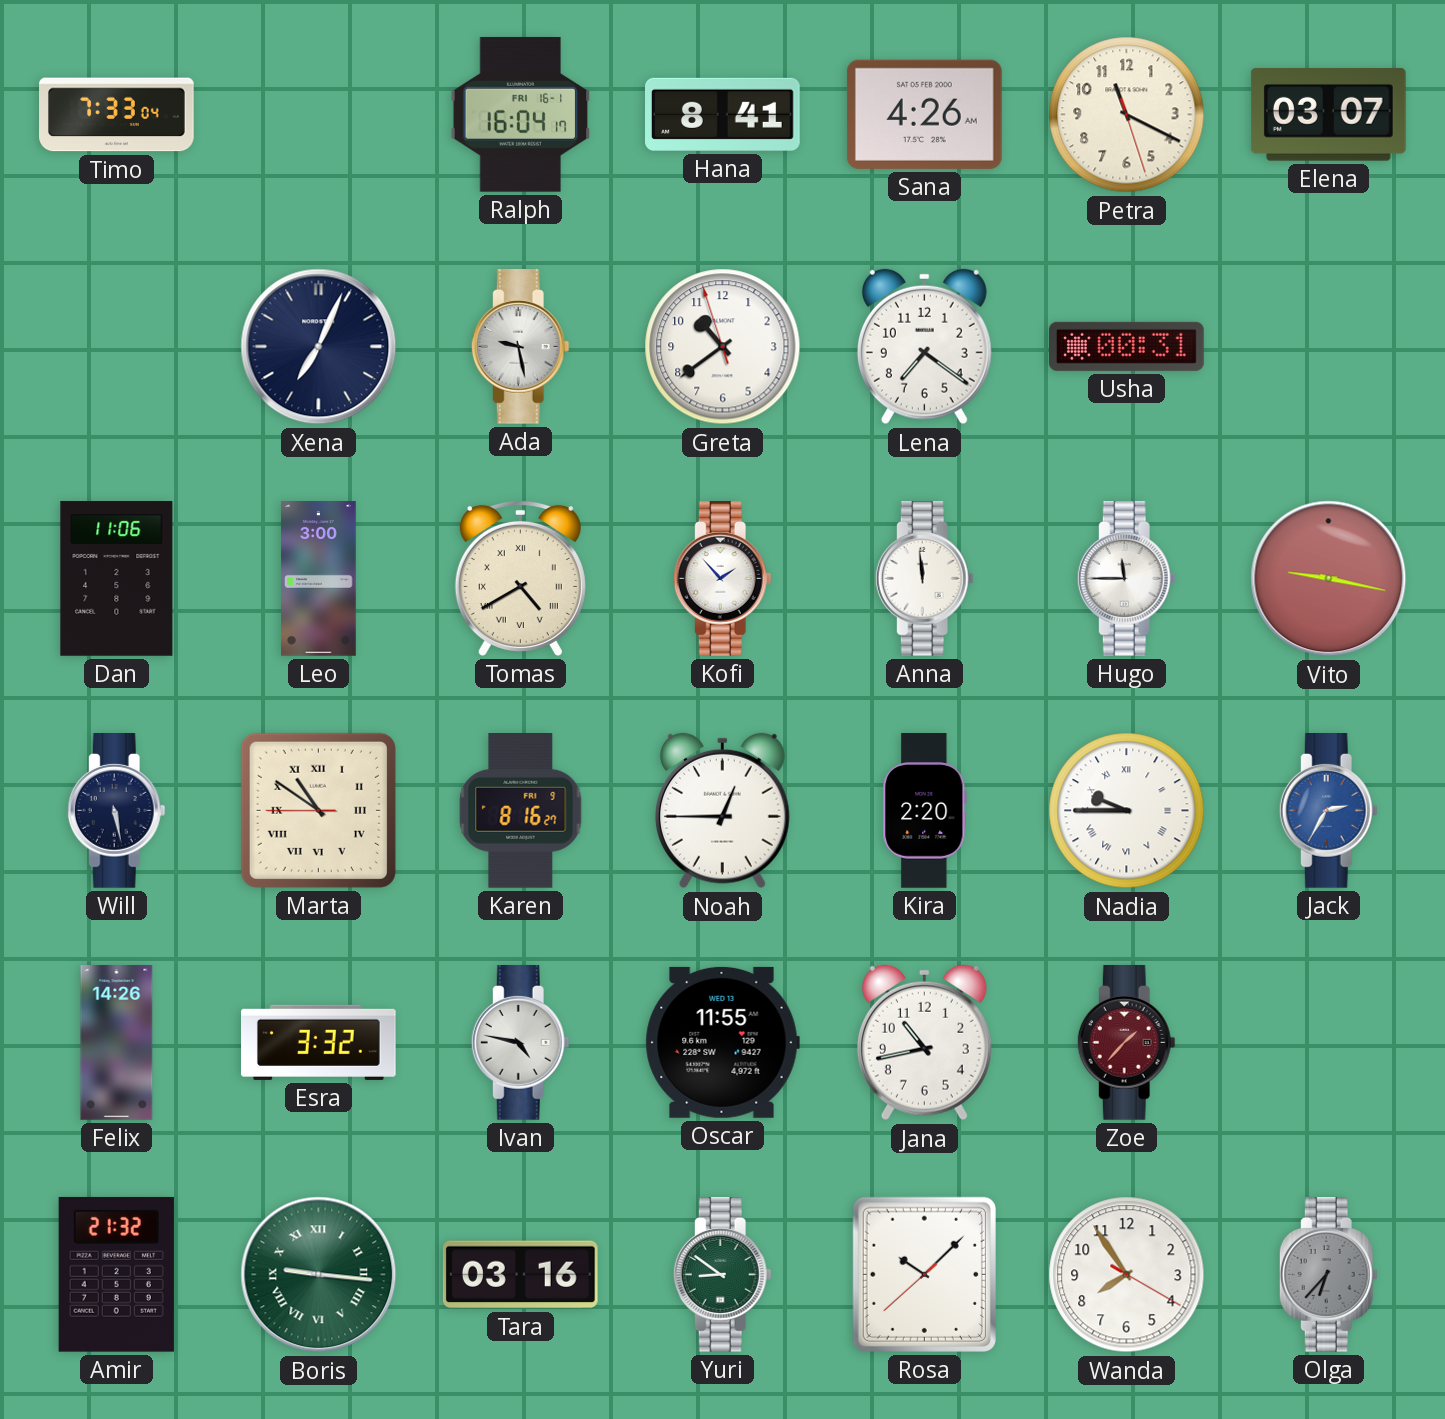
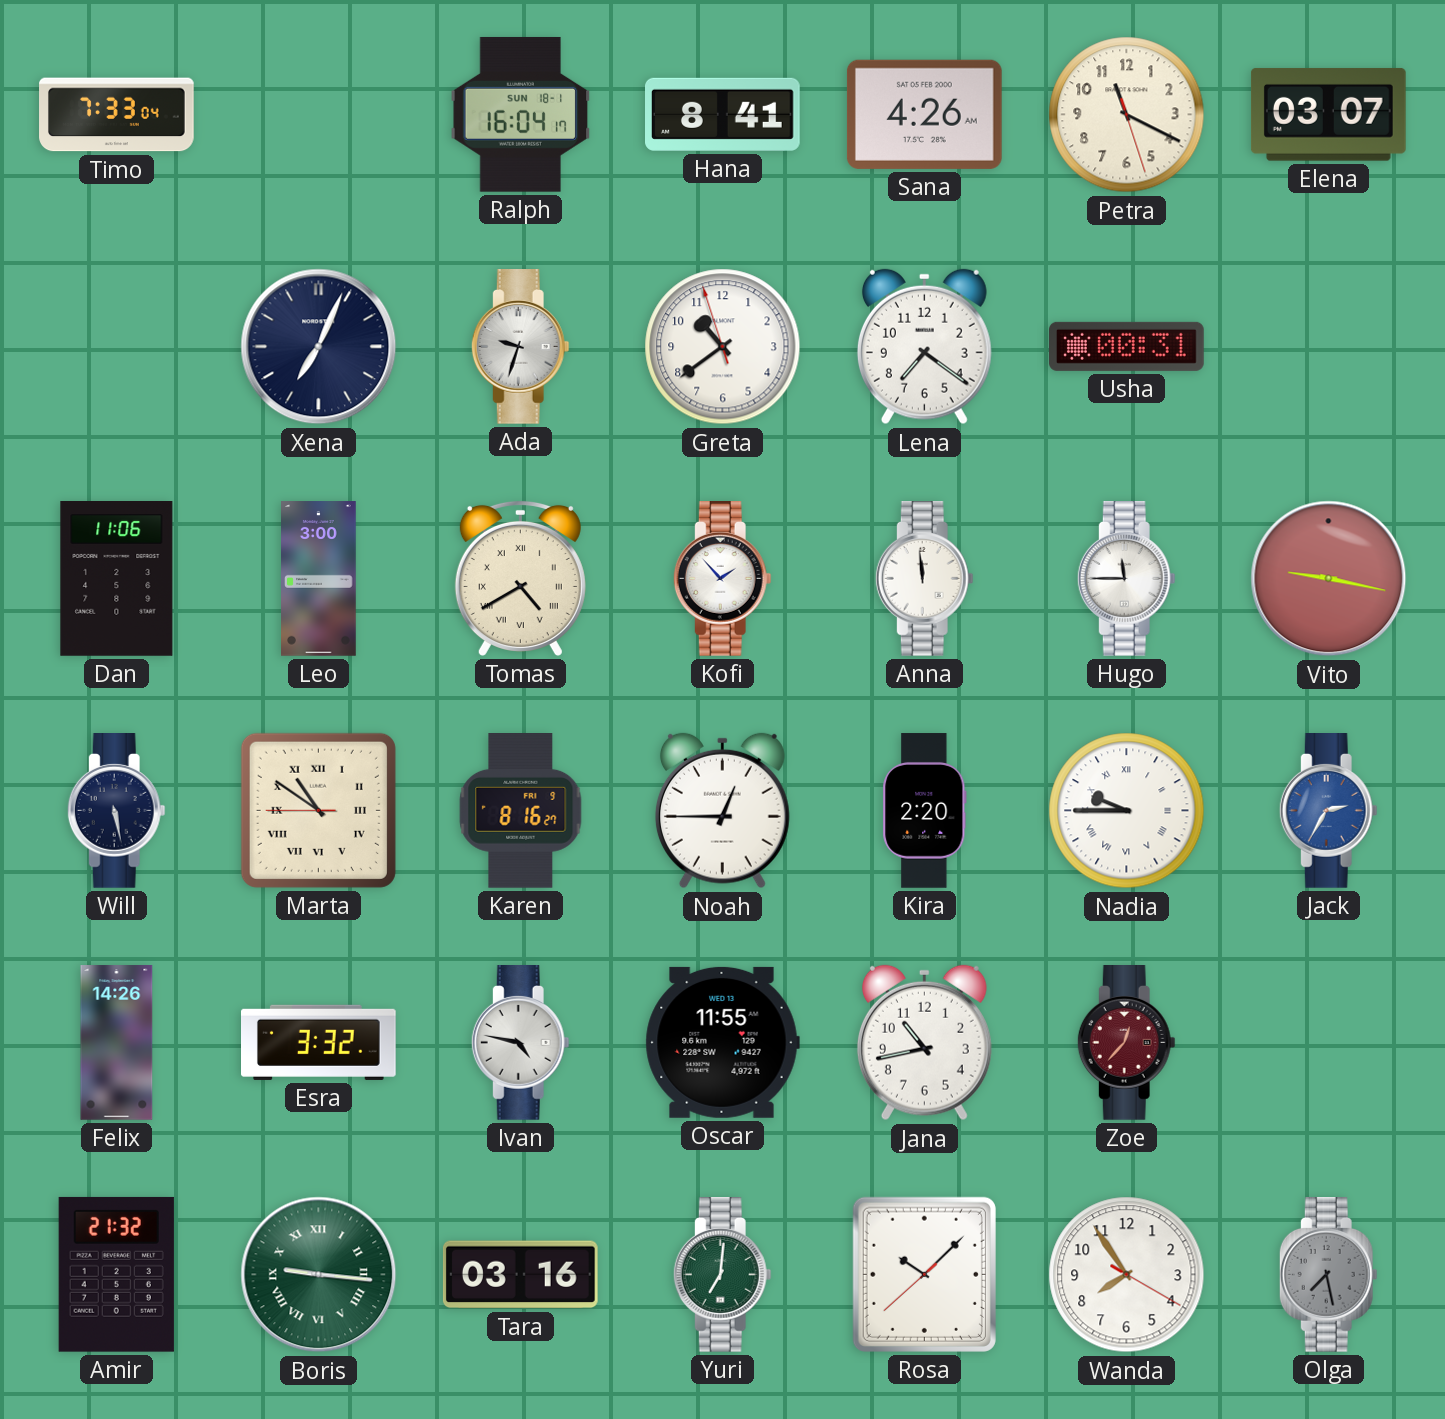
Ralph date: FRI 16-1 -> SUN 18-1
Ada: 9:28 -> 9:33
Zoe: 1:37 -> 12:37
Yuri: 8:51 -> 7:01
Olga: 6:37 -> 7:28
